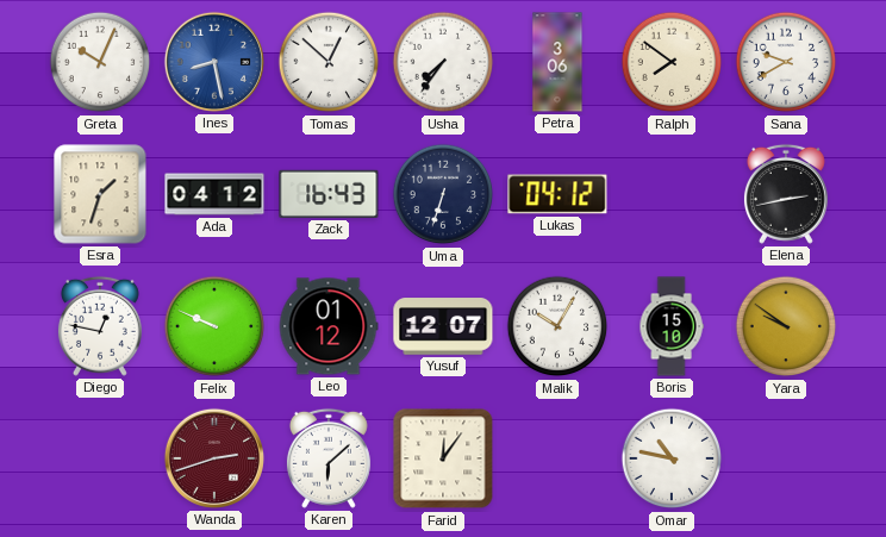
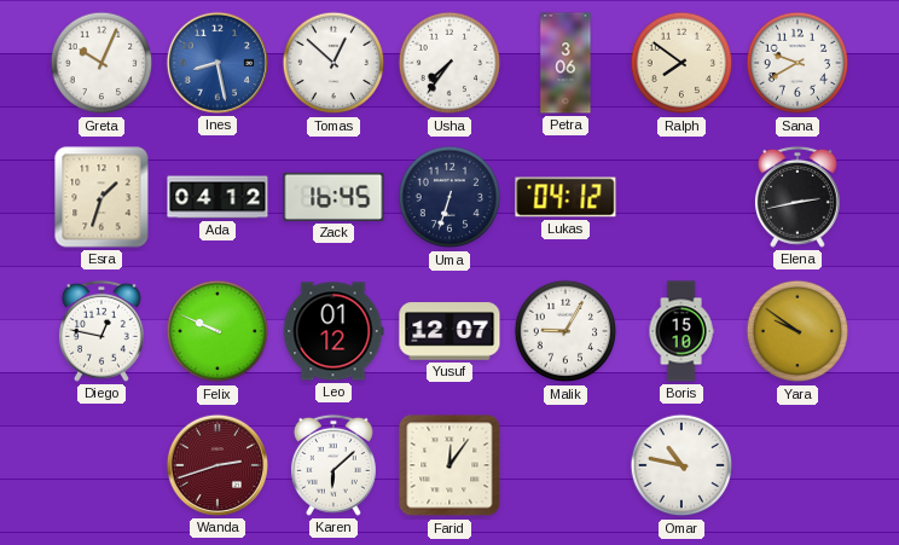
Zack: 16:43 -> 16:45
Malik: 10:05 -> 9:05
